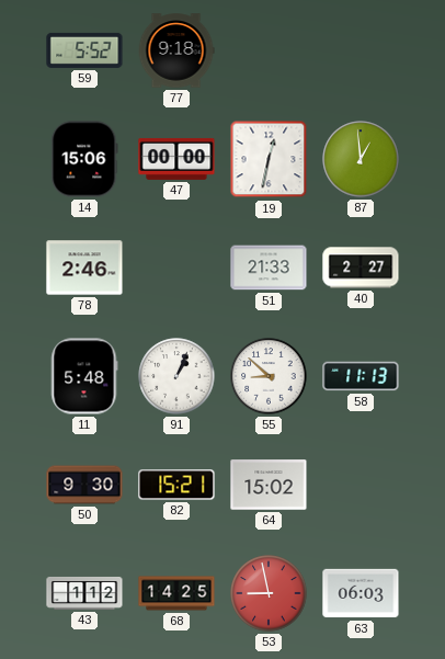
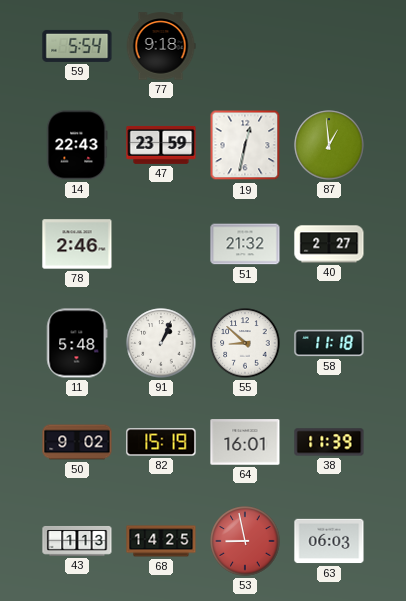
59: 5:52 -> 5:54
14: 15:06 -> 22:43
47: 00:00 -> 23:59
51: 21:33 -> 21:32
58: 11:13 -> 11:18
50: 9:30 -> 9:02
82: 15:21 -> 15:19
64: 15:02 -> 16:01
38: none -> 11:39
43: 1:12 -> 1:13
